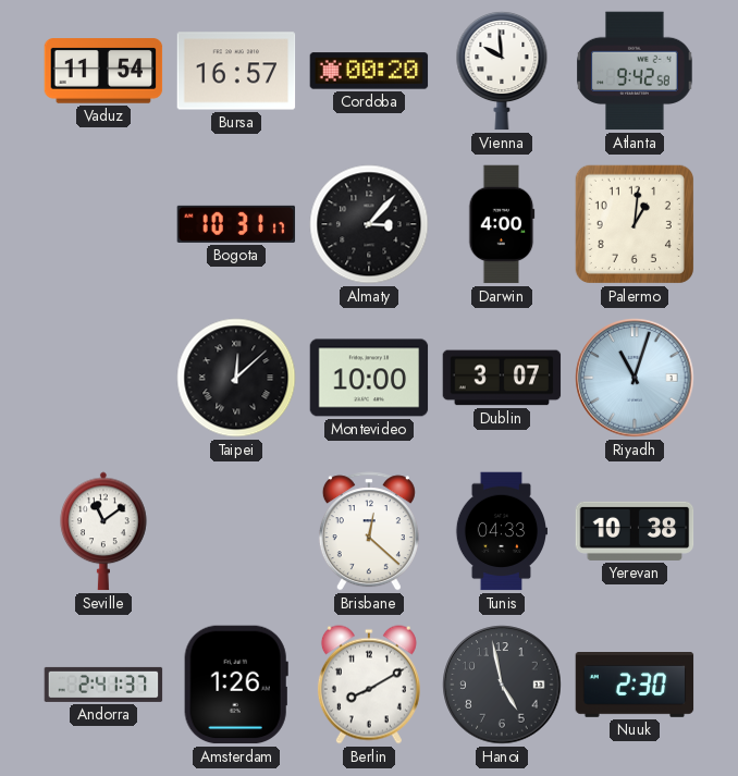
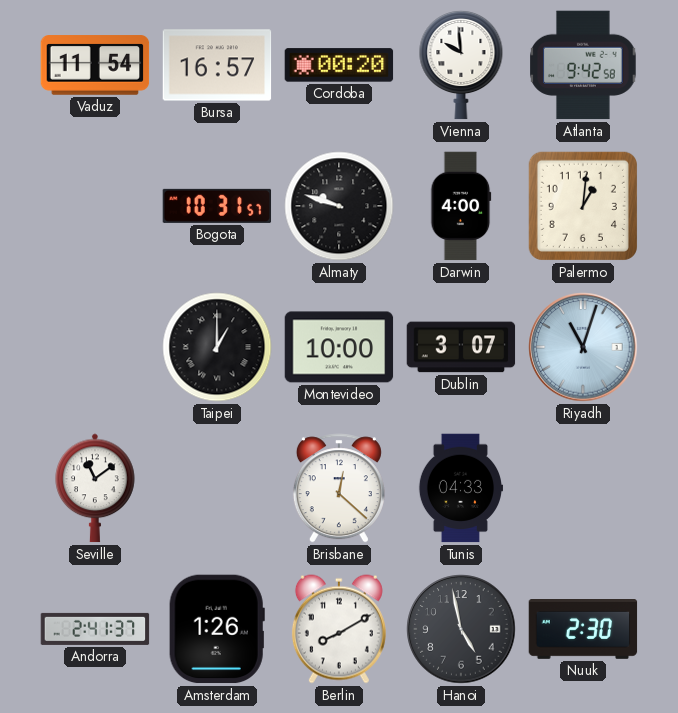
Bogota: 10:31:17 -> 10:31:57
Almaty: 3:07 -> 9:48
Taipei: 12:08 -> 1:00
Yerevan: 10:38 -> none
